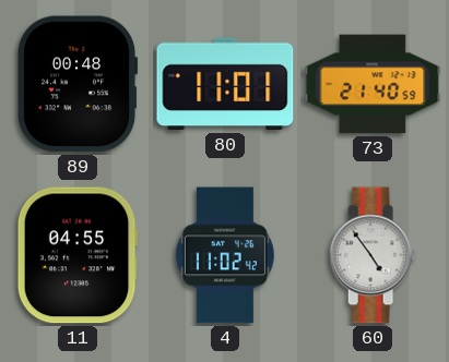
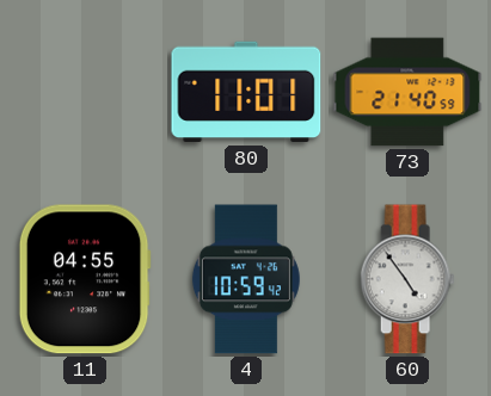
89: 00:48 -> none
4: 11:02 -> 10:59
